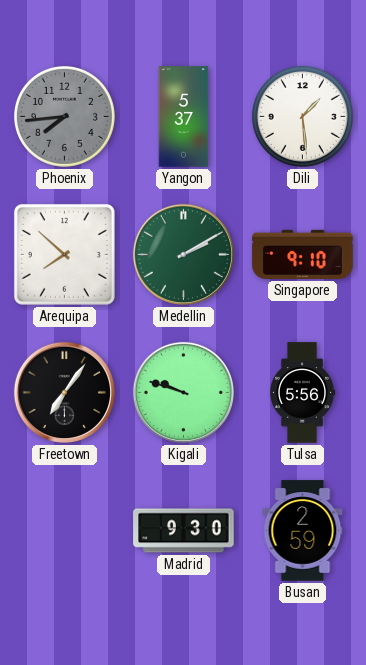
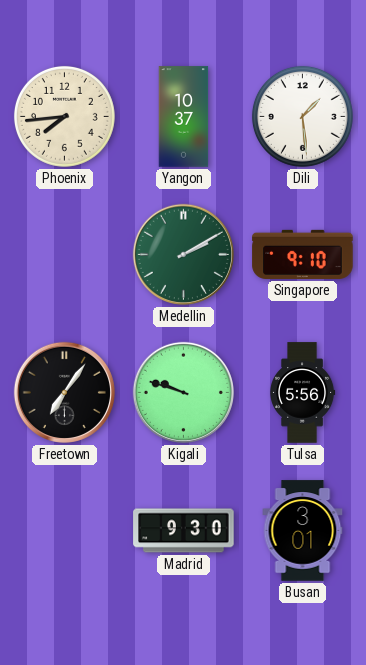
Phoenix dial: grey -> cream
Yangon: 5:37 -> 10:37
Arequipa: 7:52 -> none
Busan: 2:59 -> 3:01
